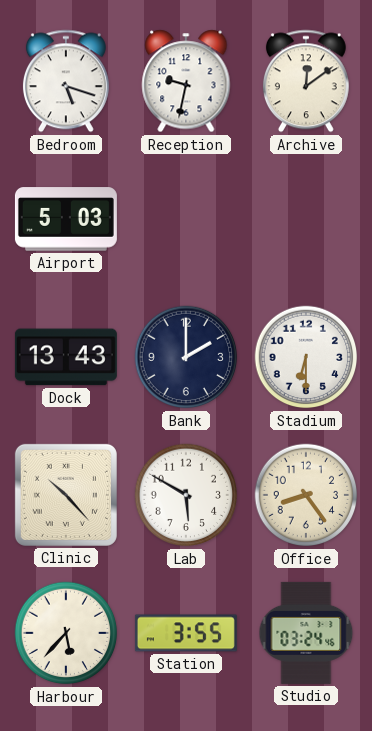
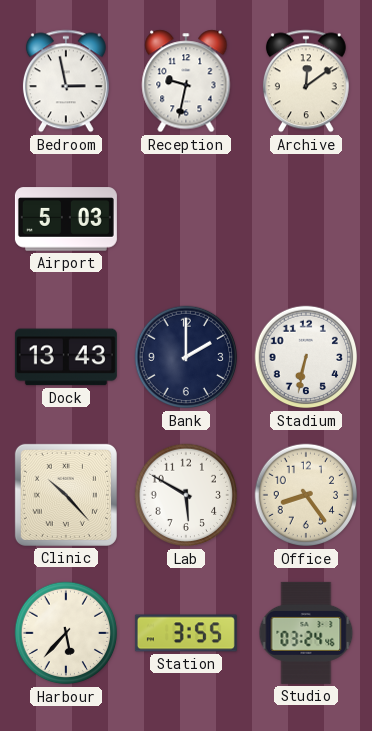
Bedroom: 5:18 -> 2:58
Stadium: 6:30 -> 6:32
